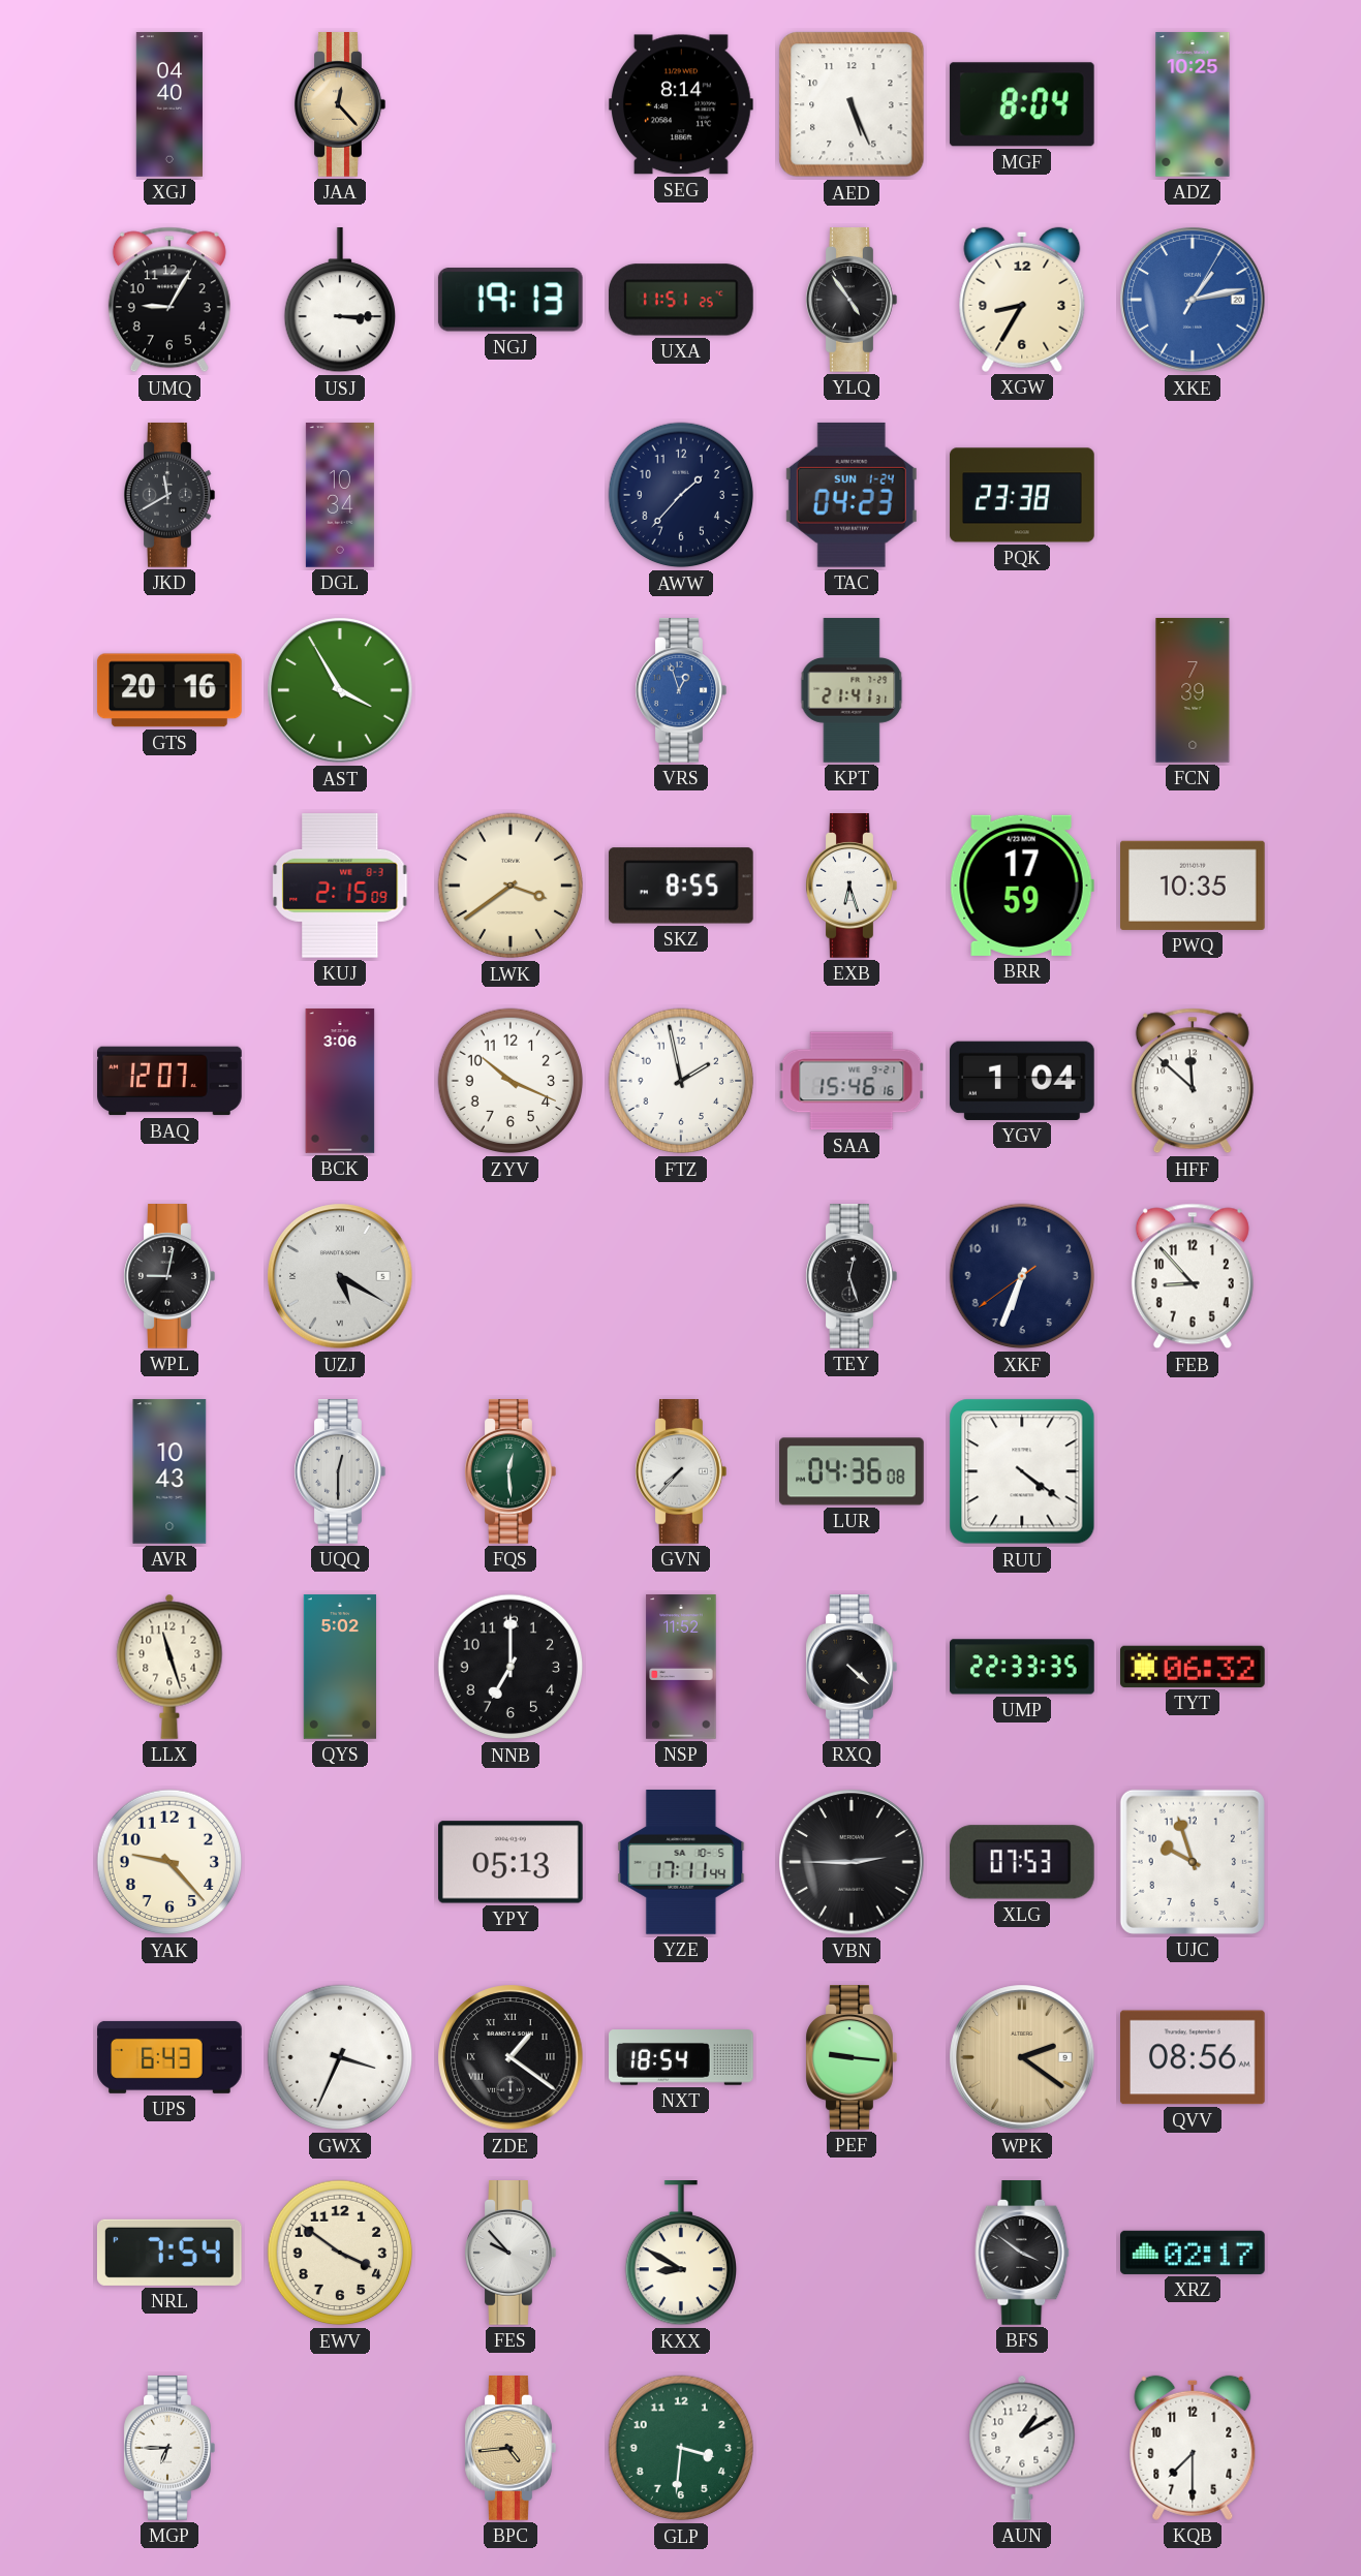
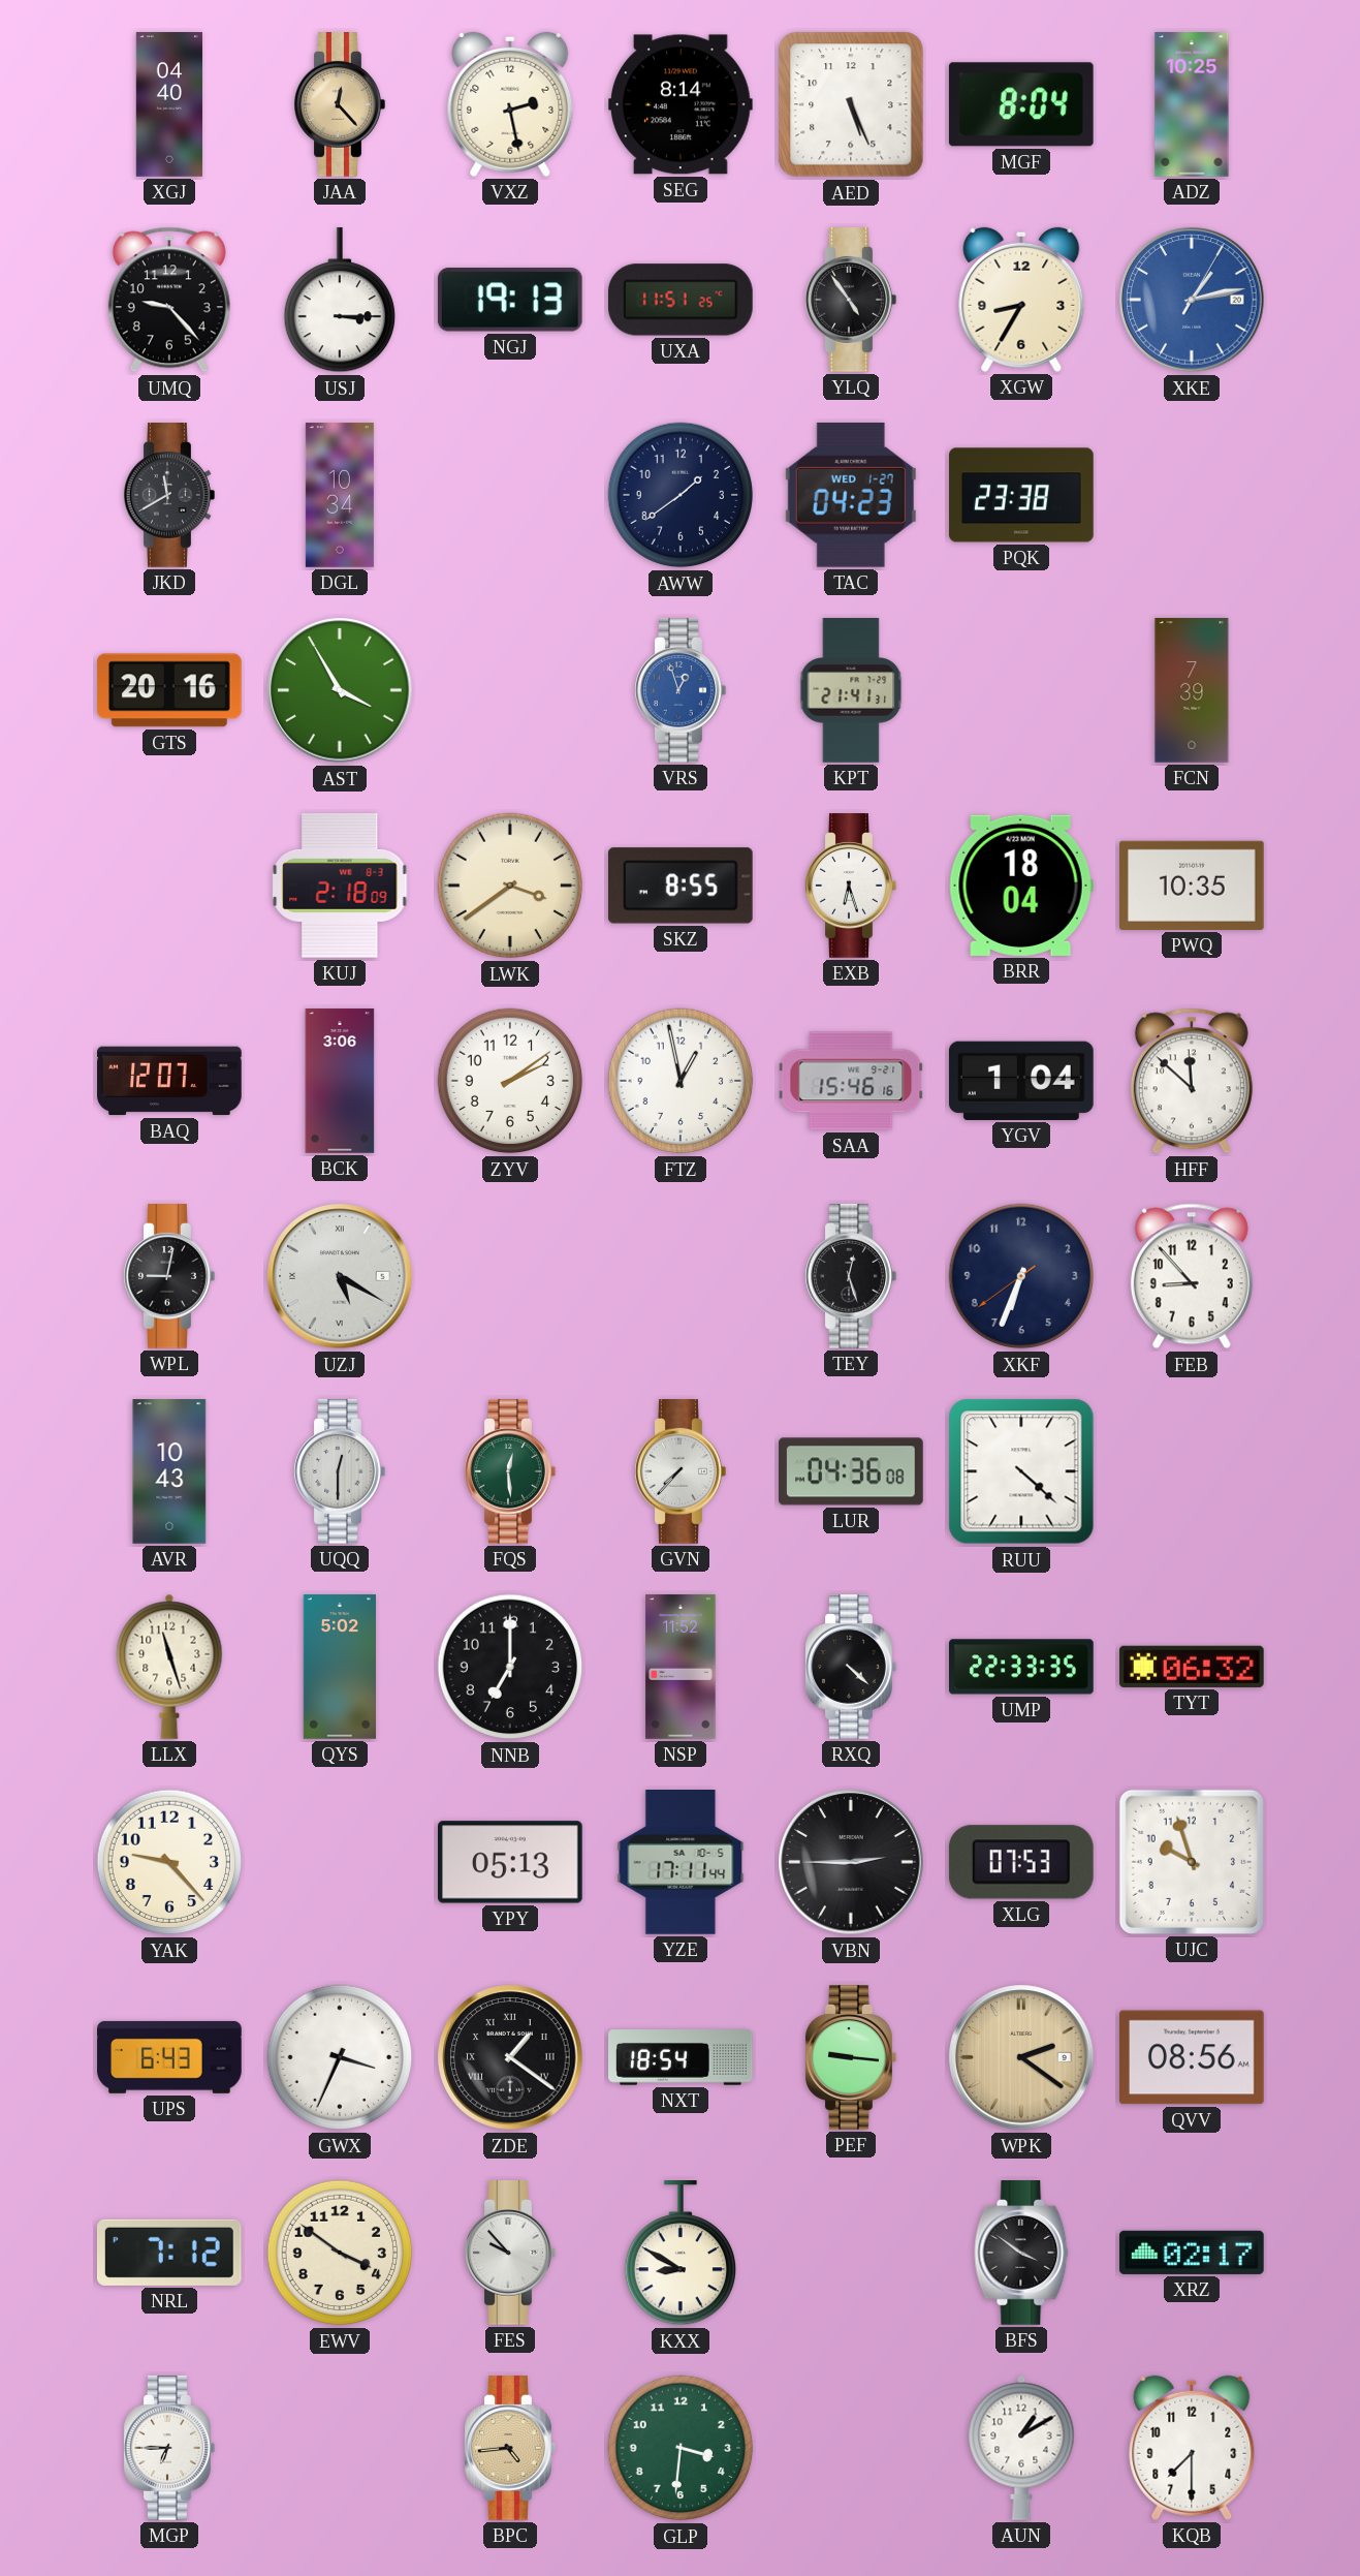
VXZ: none -> 2:28
UMQ: 9:05 -> 9:23
AWW: 1:37 -> 1:39
TAC date: SUN 1-24 -> WED 1-27
KUJ: 2:15 -> 2:18
BRR: 17:59 -> 18:04
ZYV: 10:19 -> 2:09
FTZ: 1:58 -> 12:58
RUU: 4:21 -> 4:22
NRL: 7:54 -> 7:12
